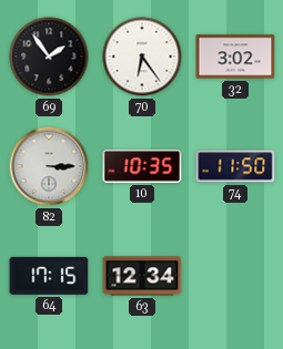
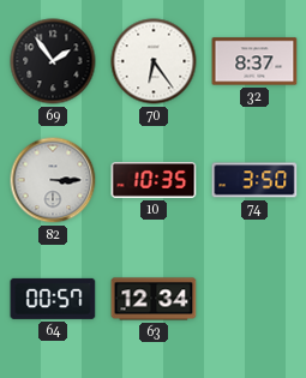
32: 3:02 -> 8:37
74: 11:50 -> 3:50
64: 17:15 -> 00:57
